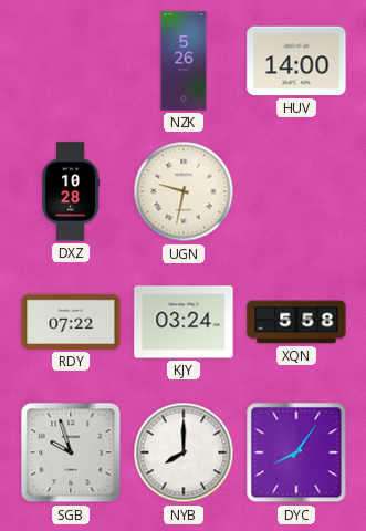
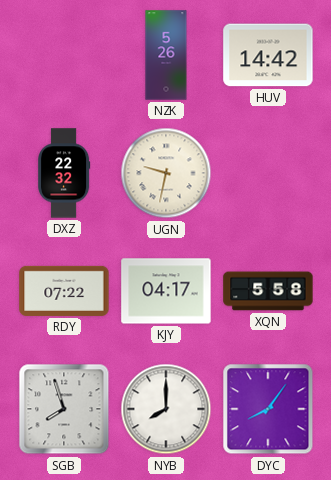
HUV: 14:00 -> 14:42
DXZ: 10:28 -> 22:32
KJY: 03:24 -> 04:17
SGB: 9:57 -> 7:57
